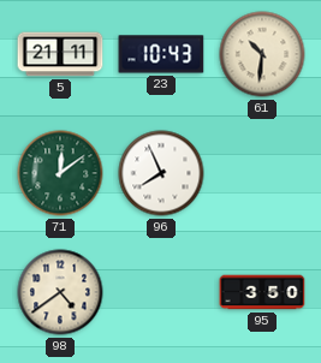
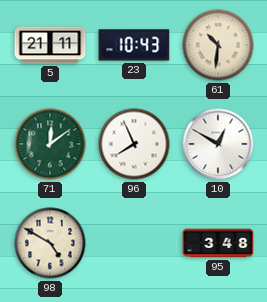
10: none -> 12:50
98: 4:39 -> 4:50
95: 3:50 -> 3:48
